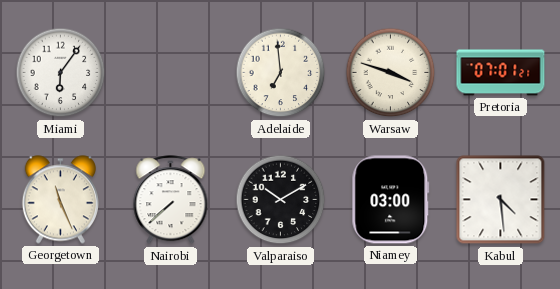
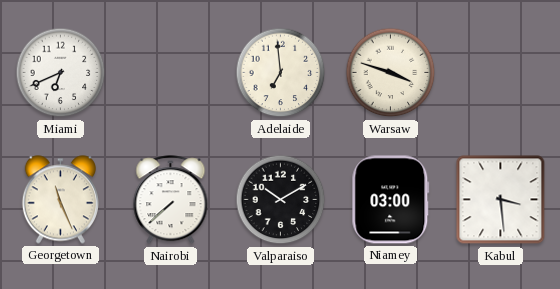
Miami: 6:06 -> 6:41
Pretoria: 07:01 -> none
Kabul: 4:29 -> 3:29
